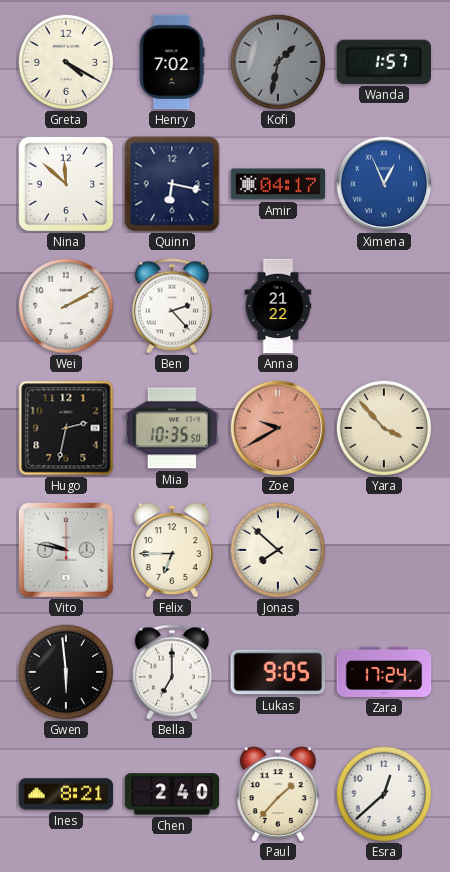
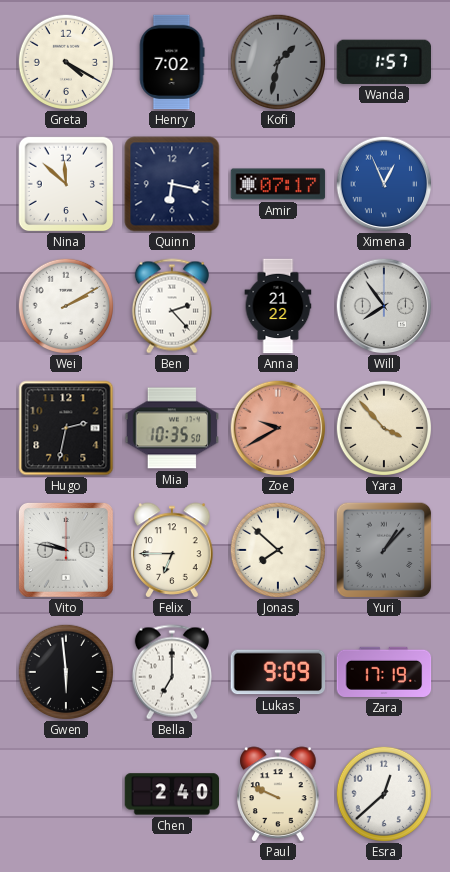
Amir: 04:17 -> 07:17
Will: none -> 7:54
Yuri: none -> 1:07
Lukas: 9:05 -> 9:09
Zara: 17:24 -> 17:19
Ines: 8:21 -> none
Paul: 1:37 -> 9:49
